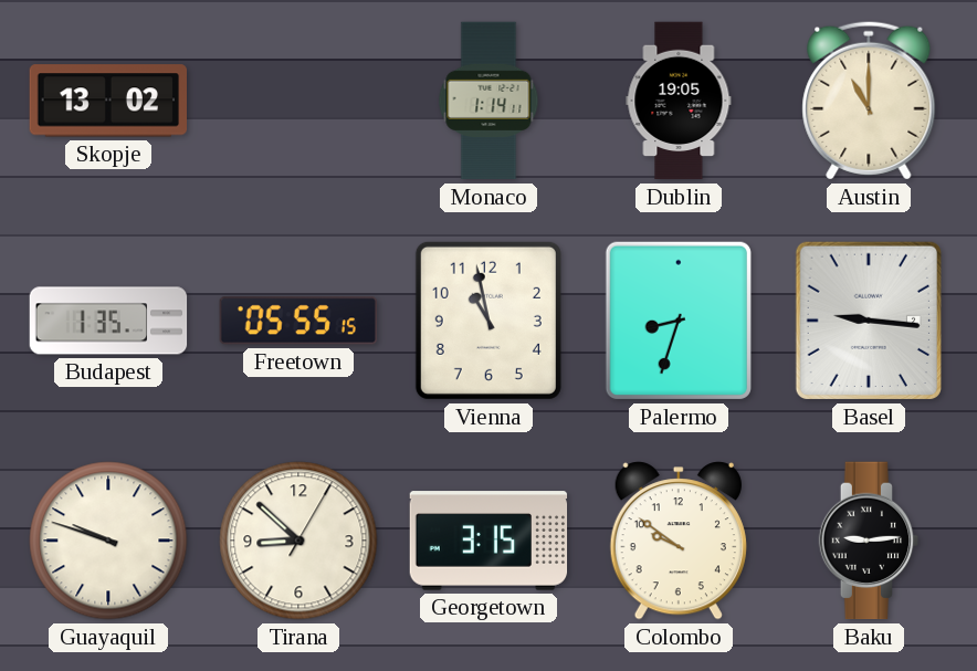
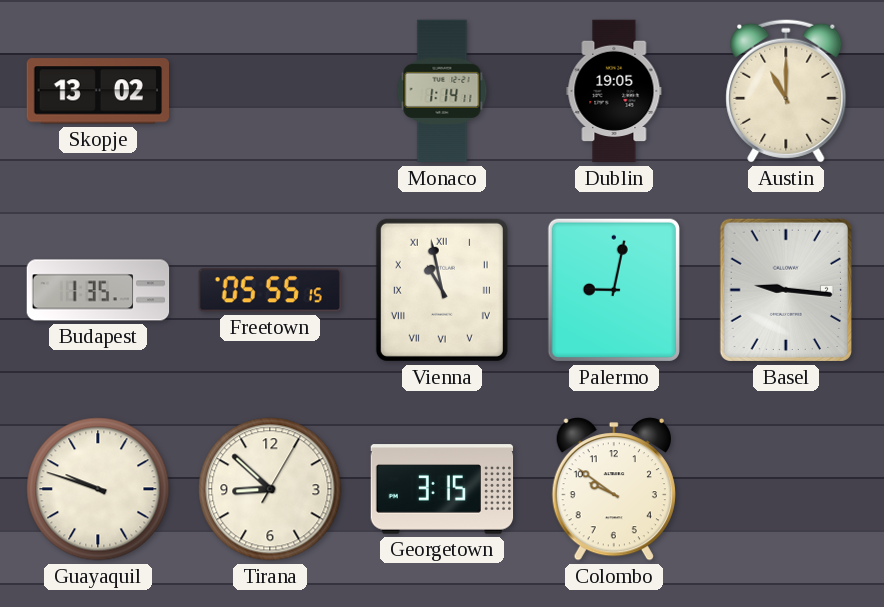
Vienna numerals: Arabic -> Roman
Palermo: 8:33 -> 9:02
Baku: 9:14 -> none
